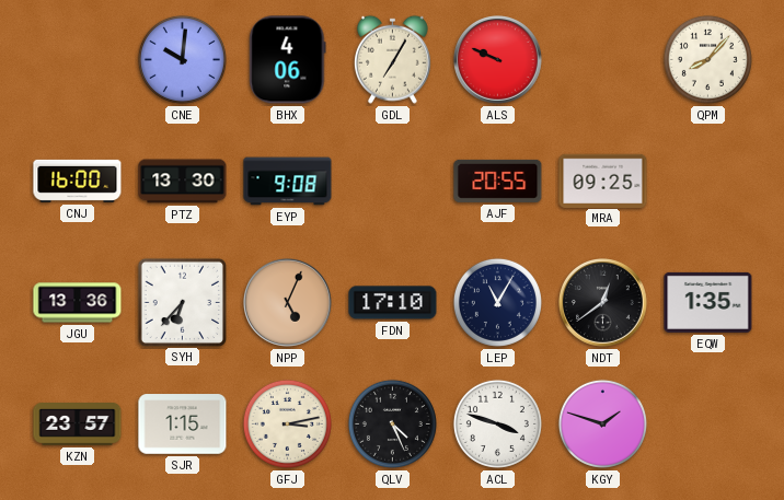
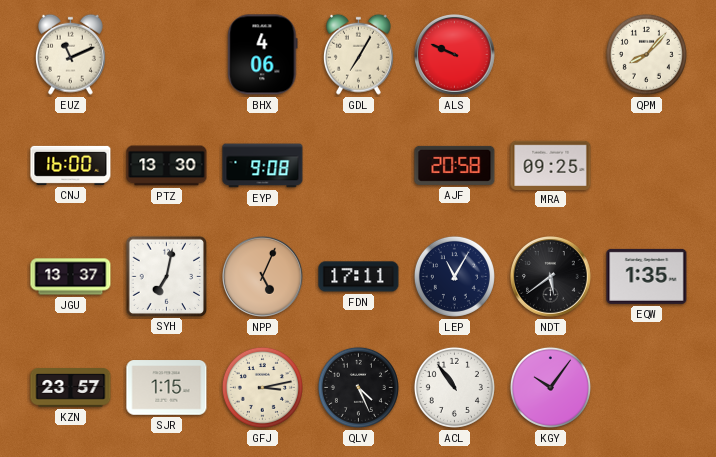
EUZ: none -> 11:11
CNE: 10:01 -> none
AJF: 20:55 -> 20:58
JGU: 13:36 -> 13:37
SYH: 6:37 -> 7:02
FDN: 17:10 -> 17:11
NDT: 12:39 -> 5:39
ACL: 3:48 -> 10:54
KGY: 1:48 -> 10:06
